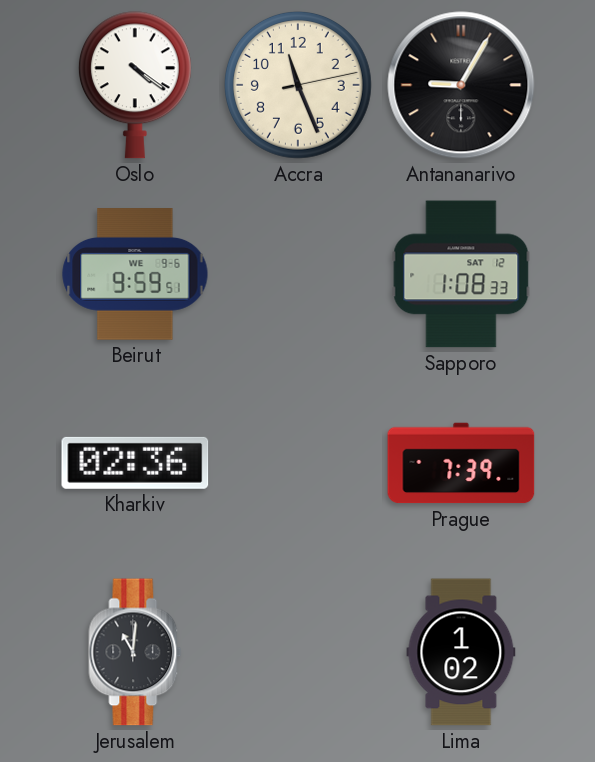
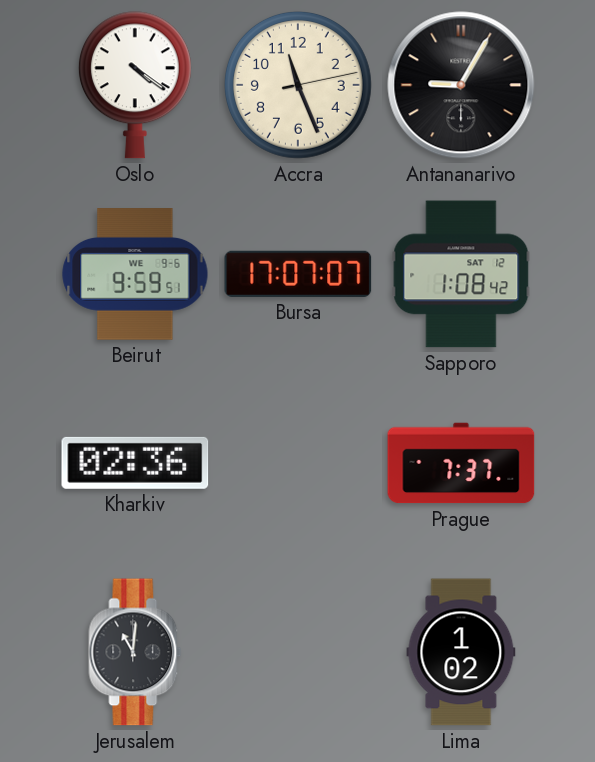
Bursa: none -> 17:07
Sapporo: 1:08:33 -> 1:08:42
Prague: 7:39 -> 7:37
